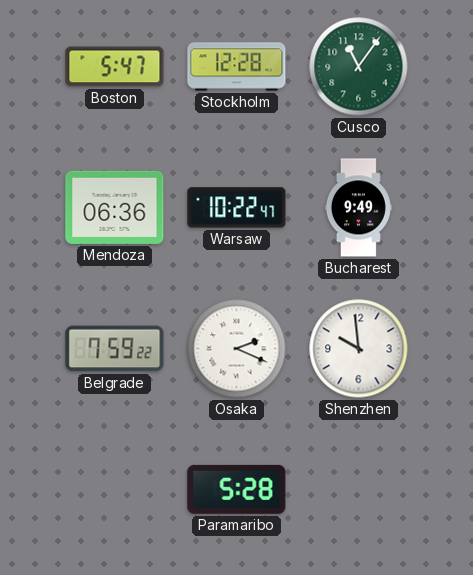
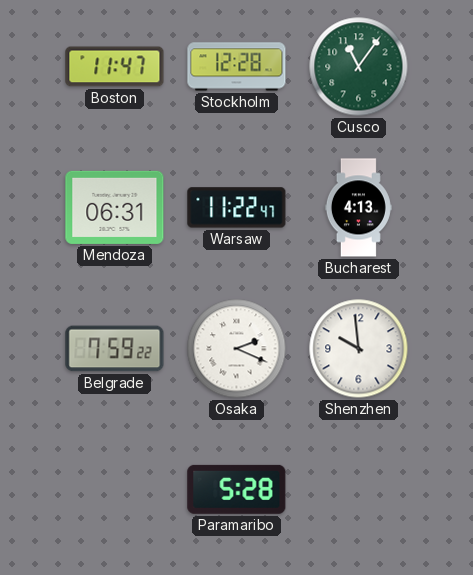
Boston: 5:47 -> 11:47
Mendoza: 06:36 -> 06:31
Warsaw: 10:22 -> 11:22
Bucharest: 9:49 -> 4:13
